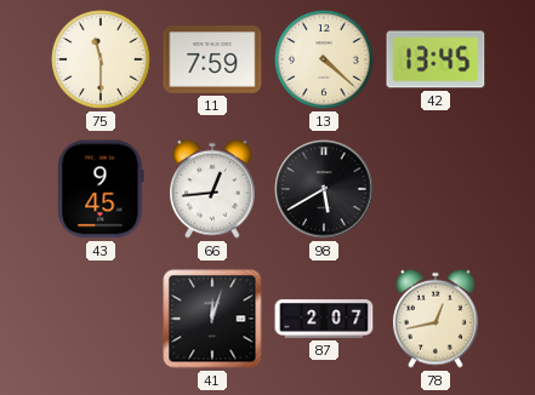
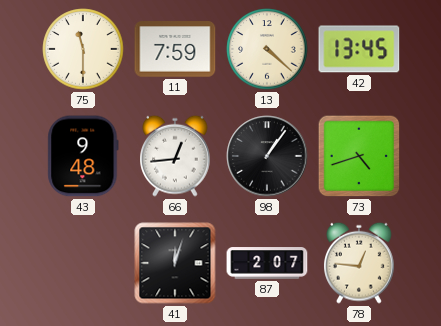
43: 9:45 -> 9:48
98: 5:40 -> 1:06
73: none -> 4:42
78: 12:43 -> 12:46
